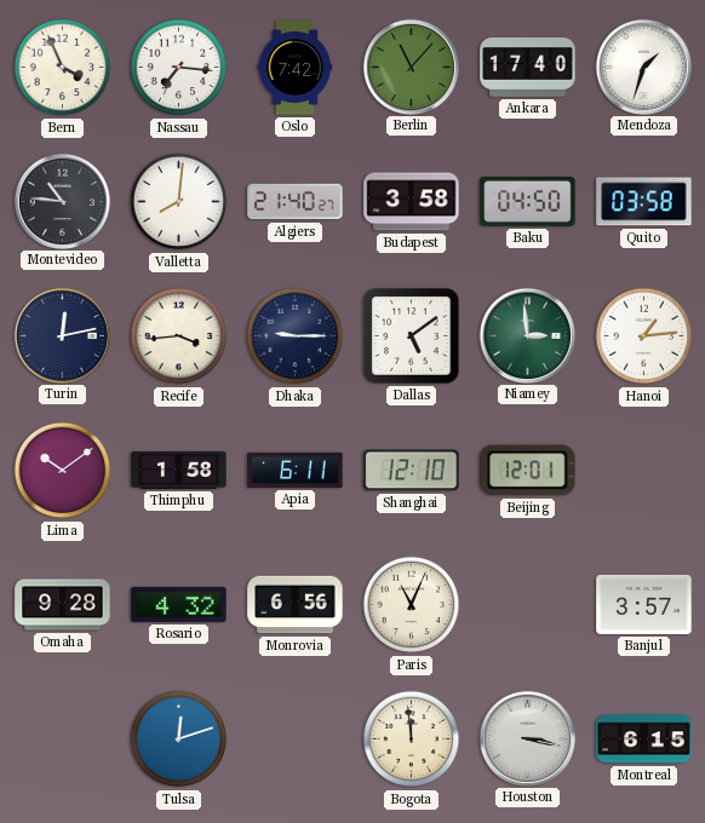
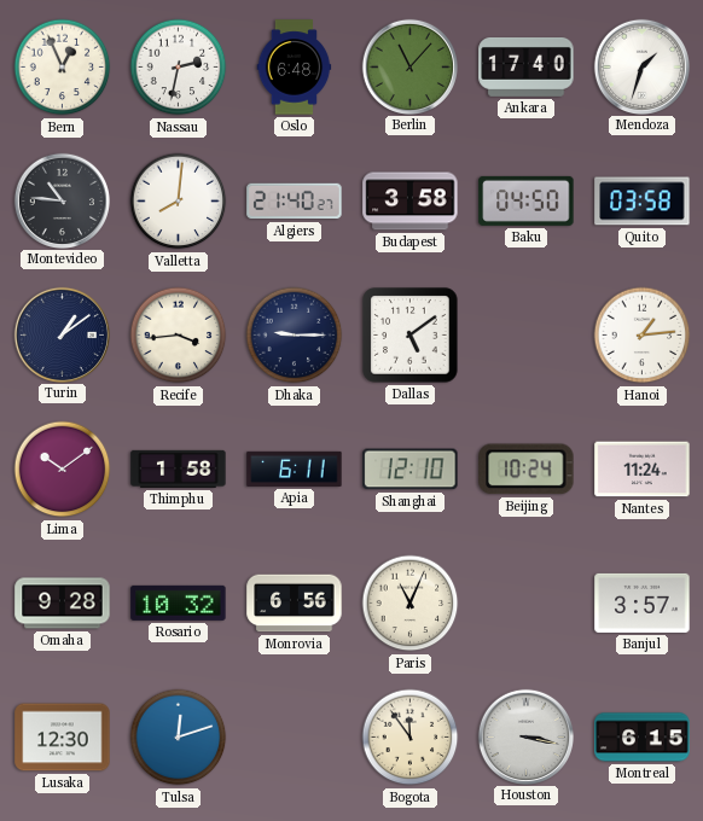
Bern: 3:56 -> 12:56
Nassau: 7:16 -> 2:32
Oslo: 7:42 -> 6:48
Turin: 12:13 -> 1:09
Niamey: 2:59 -> none
Beijing: 12:01 -> 10:24
Nantes: none -> 11:24
Rosario: 4:32 -> 10:32
Lusaka: none -> 12:30
Bogota: 11:59 -> 11:54
